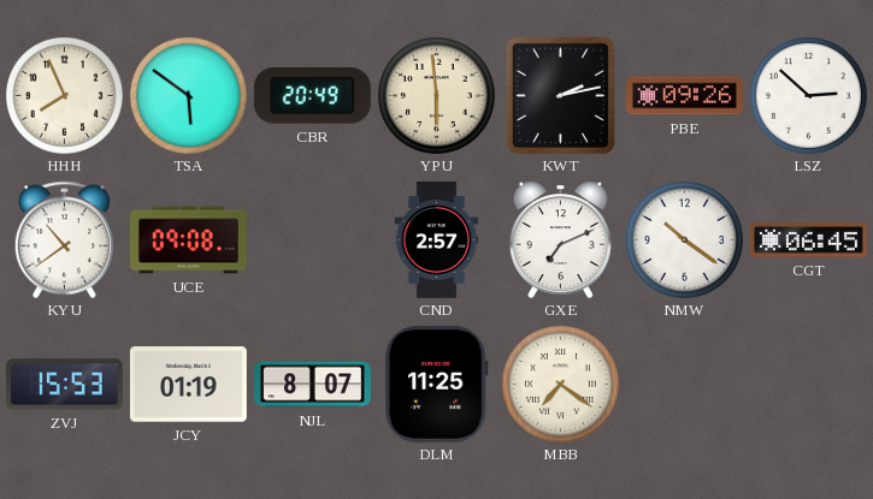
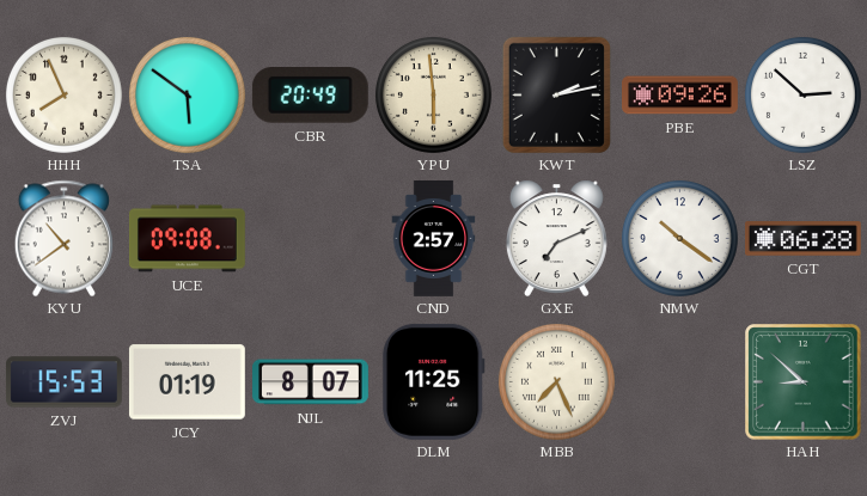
CGT: 06:45 -> 06:28
MBB: 7:21 -> 7:26
HAH: none -> 8:52
